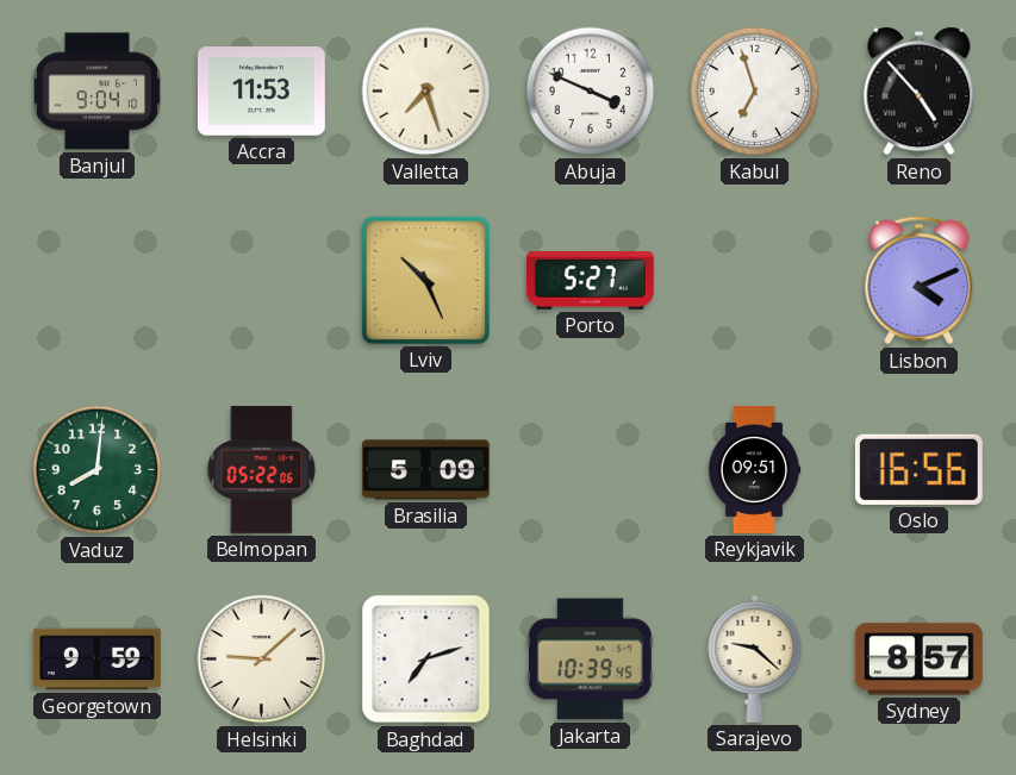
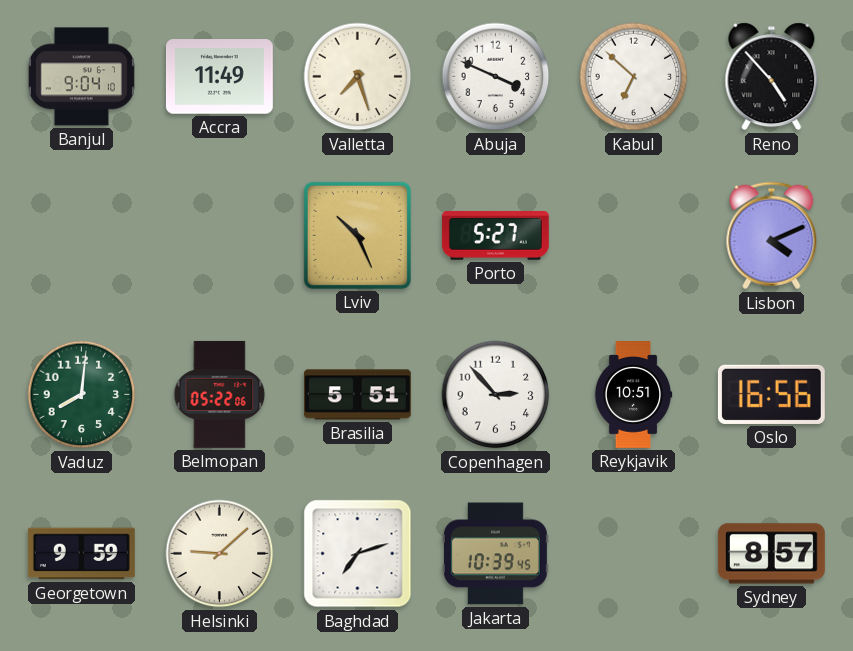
Accra: 11:53 -> 11:49
Kabul: 6:57 -> 6:52
Brasilia: 5:09 -> 5:51
Copenhagen: none -> 2:53
Reykjavik: 09:51 -> 10:51
Sarajevo: 9:22 -> none
